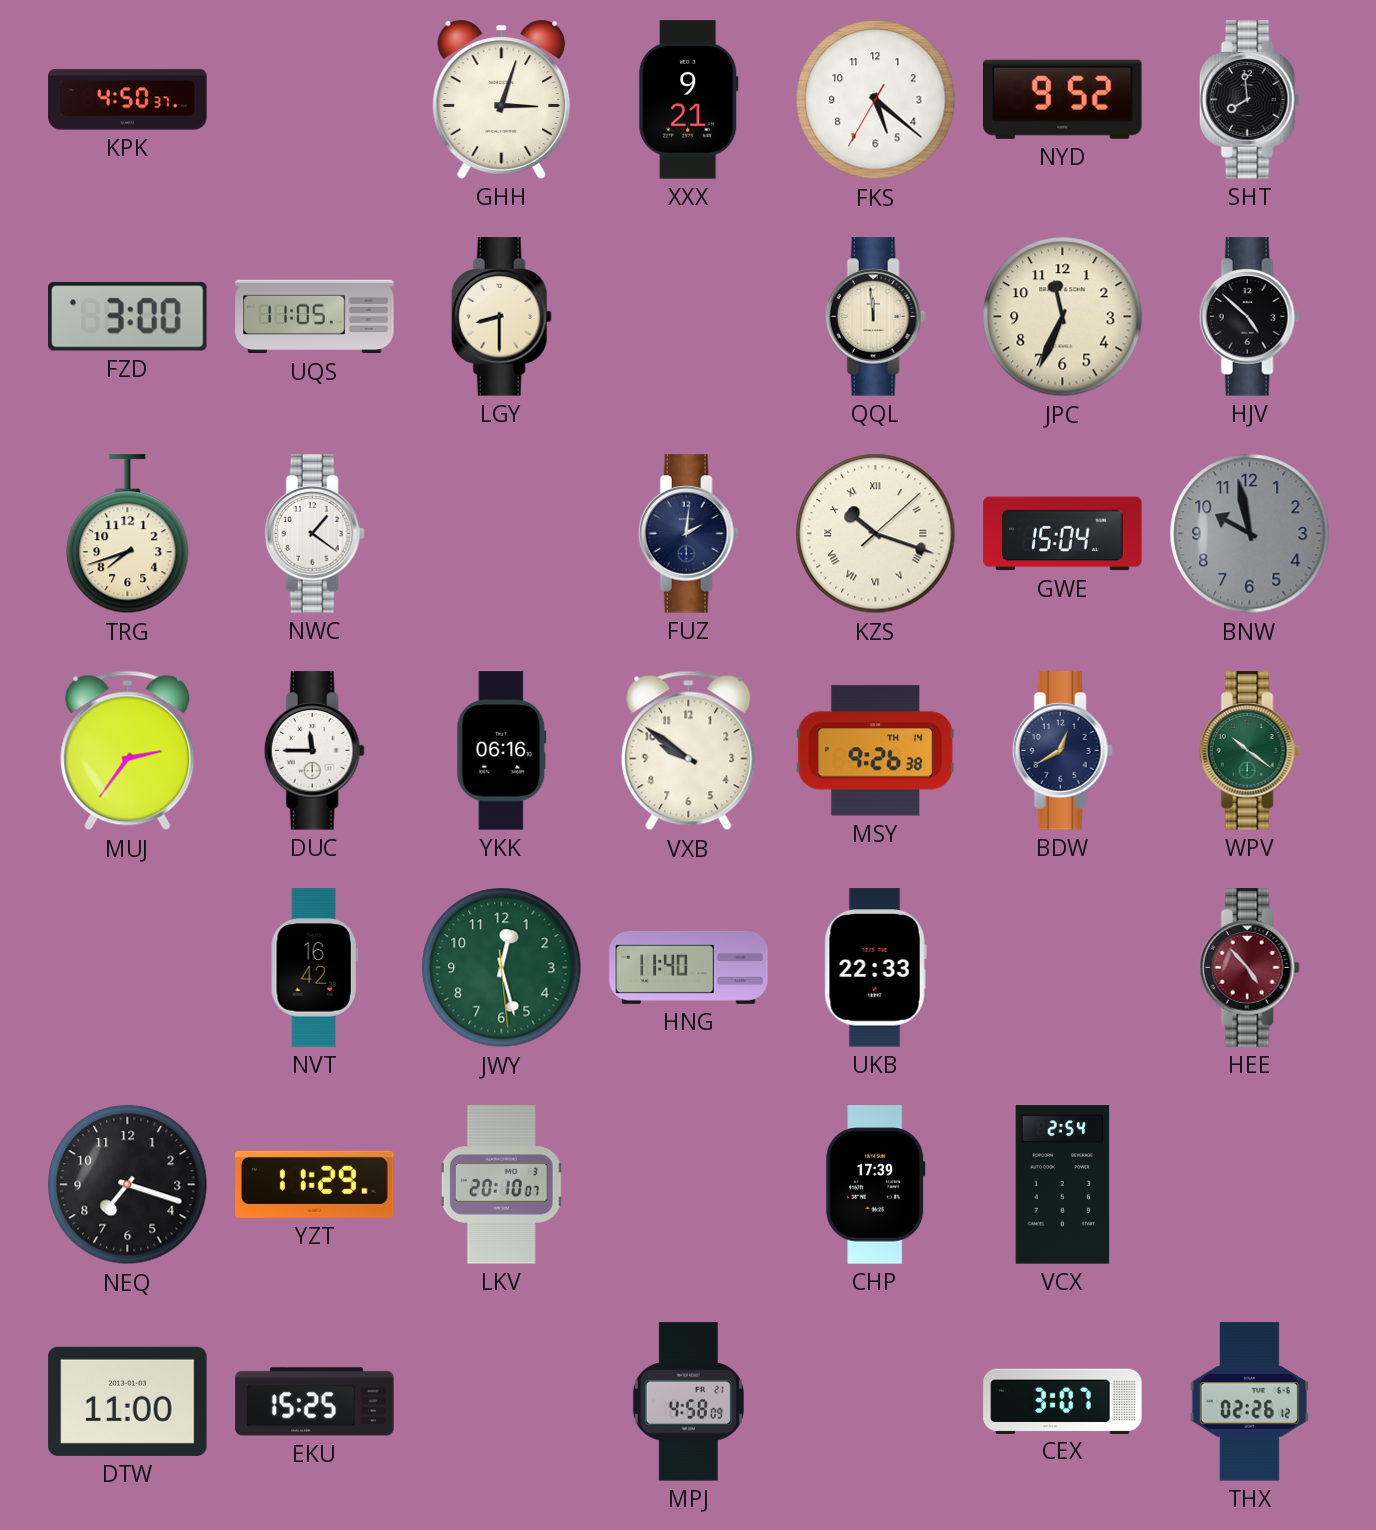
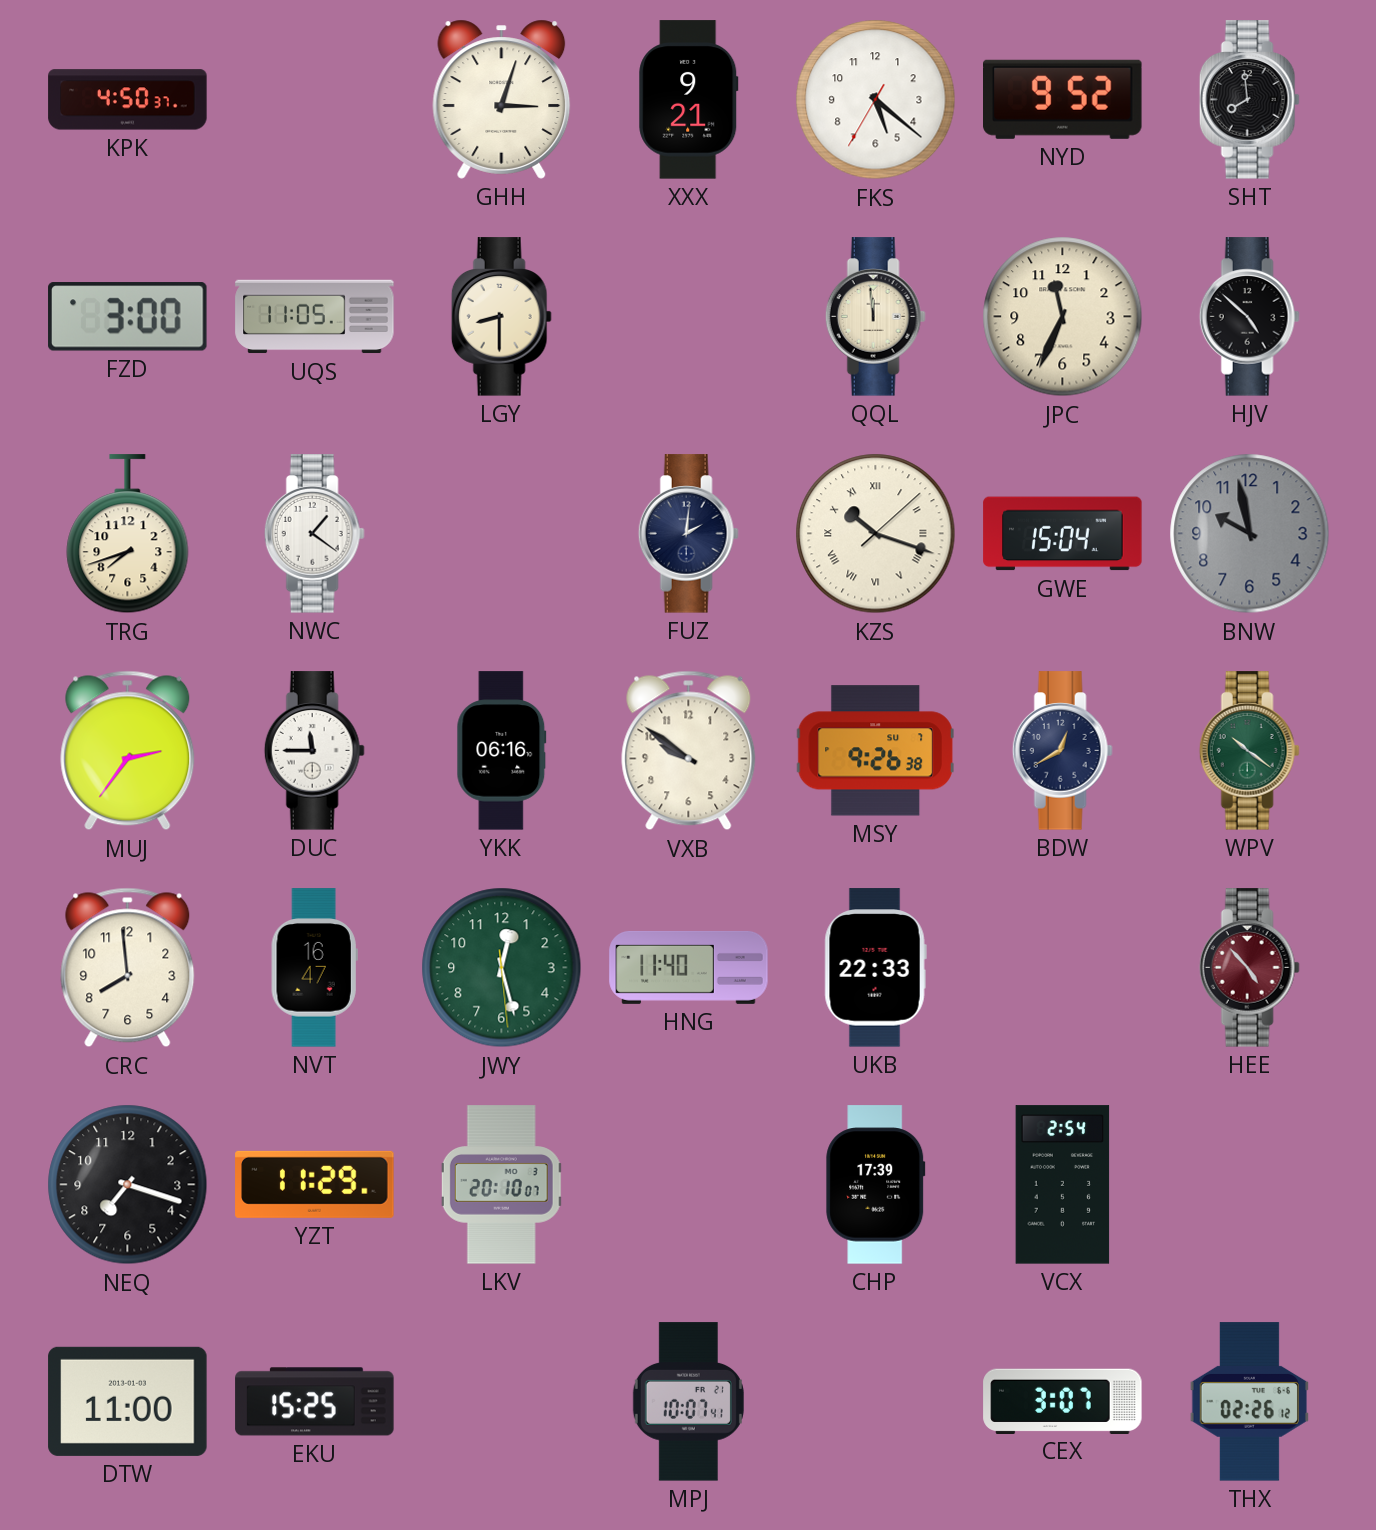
MSY date: TH 14 -> SU 7
CRC: none -> 7:59
NVT: 16:42 -> 16:47
MPJ: 4:58 -> 10:07
